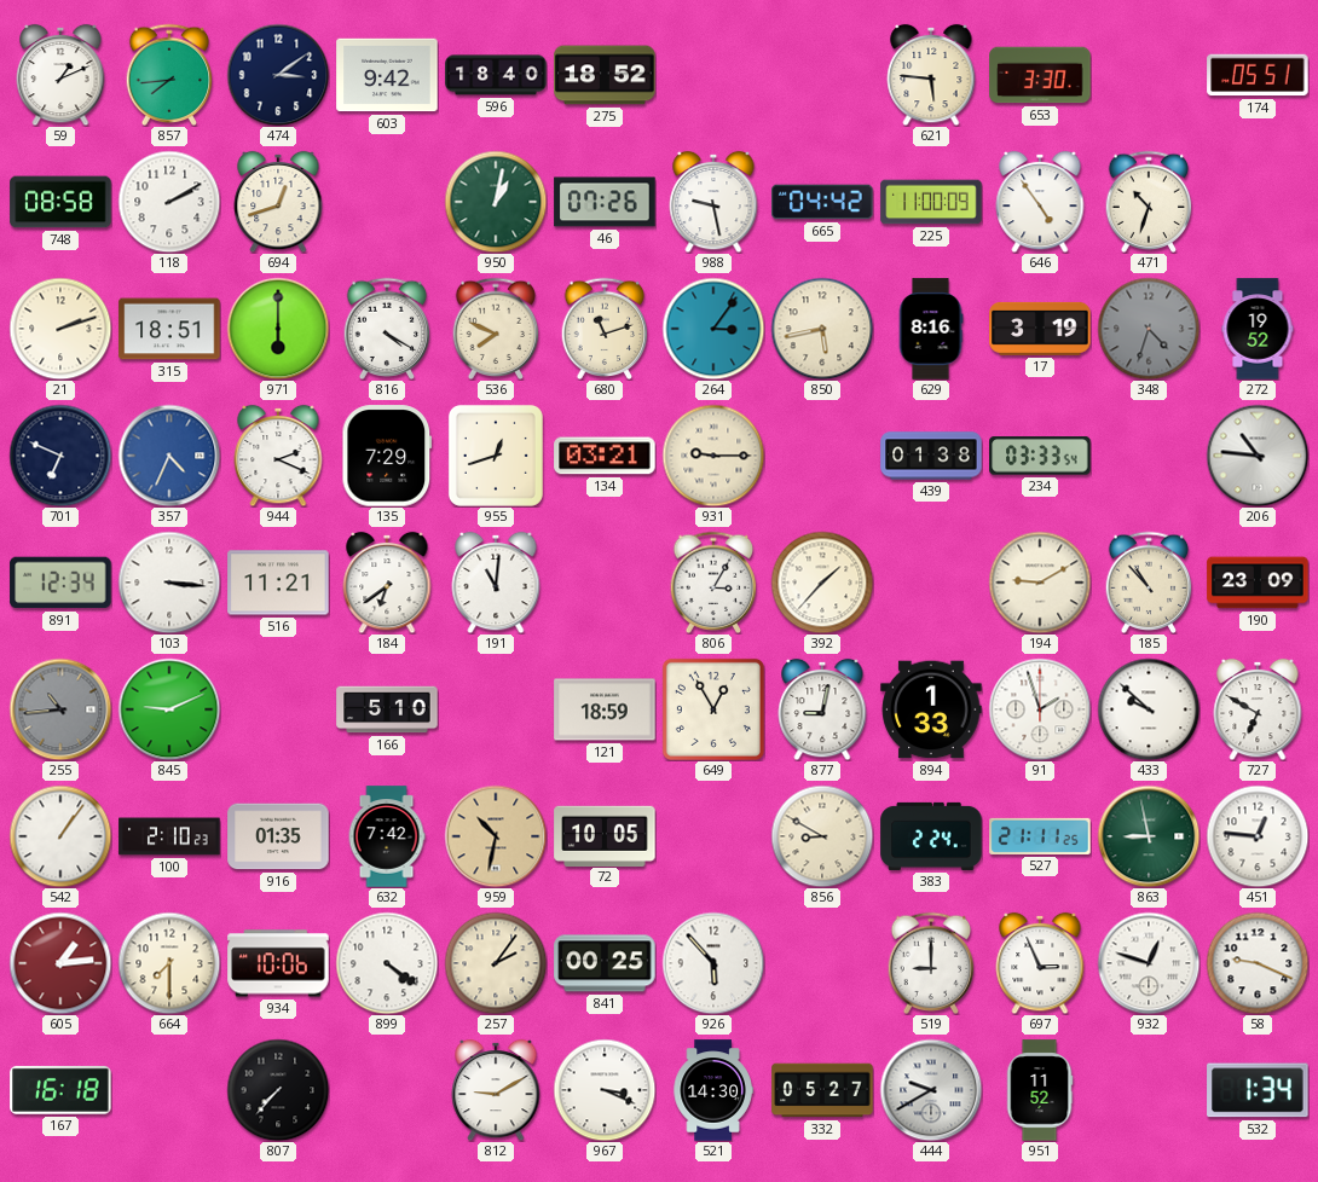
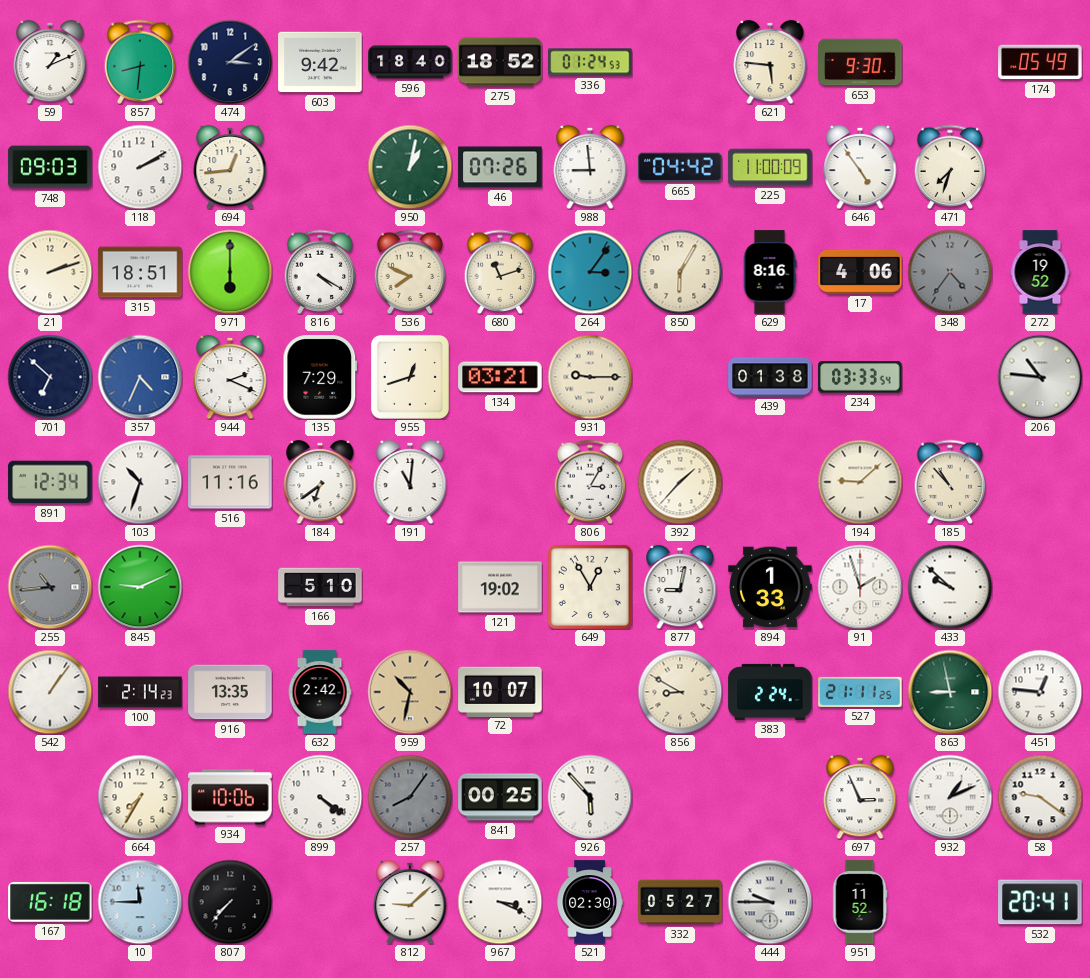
857: 7:44 -> 8:31
336: none -> 01:24
653: 3:30 -> 9:30
174: 05:51 -> 05:49
748: 08:58 -> 09:03
694: 12:42 -> 12:44
988: 9:28 -> 8:59
471: 10:33 -> 7:33
850: 5:43 -> 6:05
17: 3:19 -> 4:06
348: 4:33 -> 4:36
701: 6:49 -> 6:52
103: 3:16 -> 10:33
516: 11:21 -> 11:16
194: 9:10 -> 9:08
190: 23:09 -> none
121: 18:59 -> 19:02
727: 6:50 -> none
100: 2:10 -> 2:14
916: 01:35 -> 13:35
632: 7:42 -> 2:42
72: 10:05 -> 10:07
605: 1:14 -> none
664: 7:30 -> 7:35
257: 2:06 -> 8:06
257 dial: cream -> grey
519: 9:00 -> none
932: 12:48 -> 1:11
58: 9:19 -> 9:21
10: none -> 11:45
812: 9:10 -> 9:08
521: 14:30 -> 02:30
444: 9:40 -> 9:45
532: 1:34 -> 20:41
